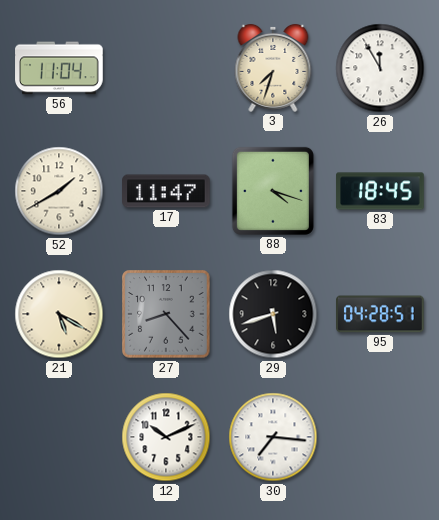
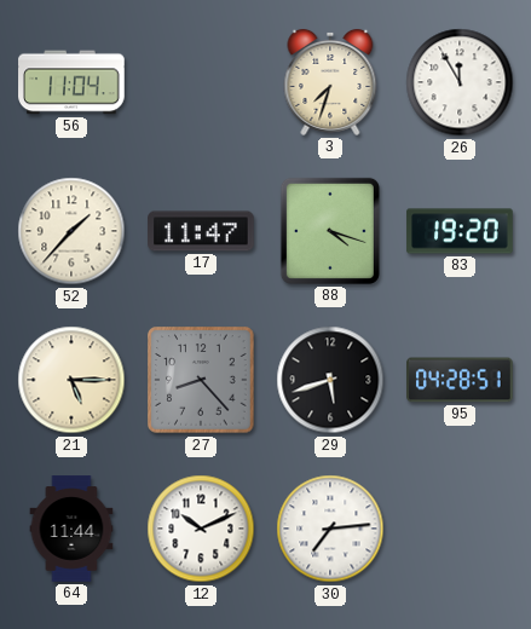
52: 1:40 -> 1:37
83: 18:45 -> 19:20
21: 5:20 -> 5:15
64: none -> 11:44
30: 7:16 -> 7:14
